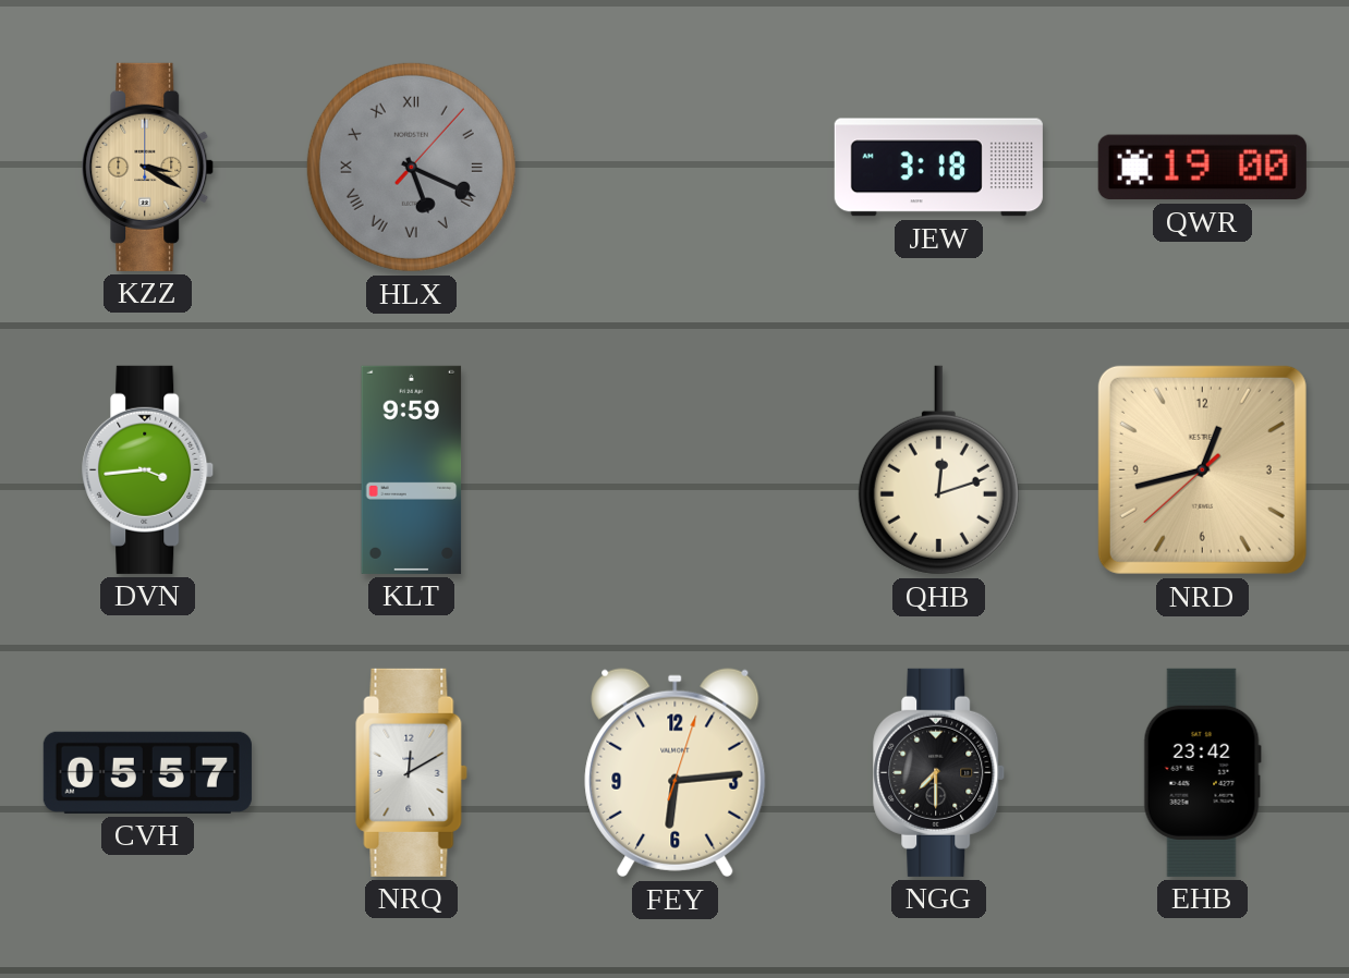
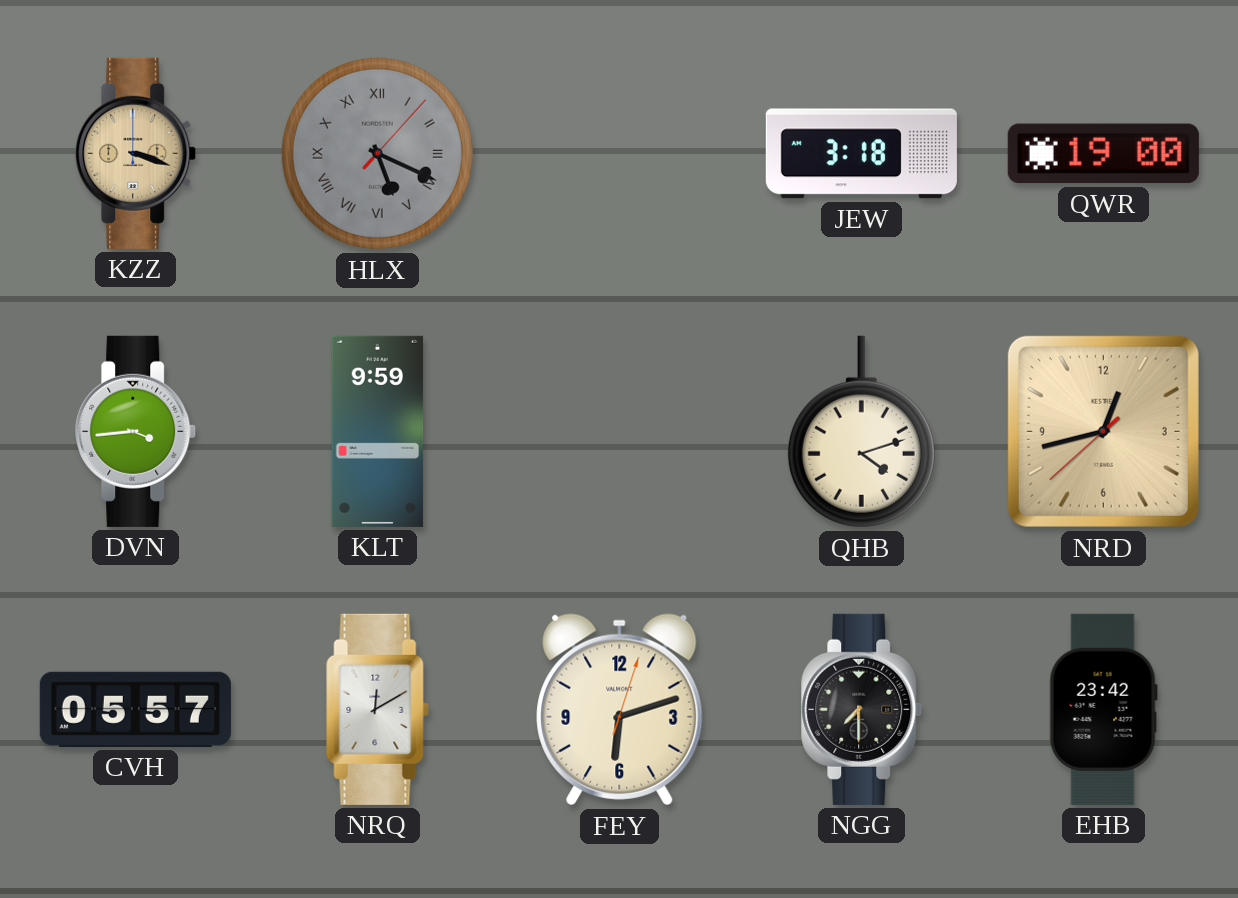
KZZ: 3:20 -> 3:18
QHB: 12:12 -> 4:12
FEY: 6:14 -> 6:12
